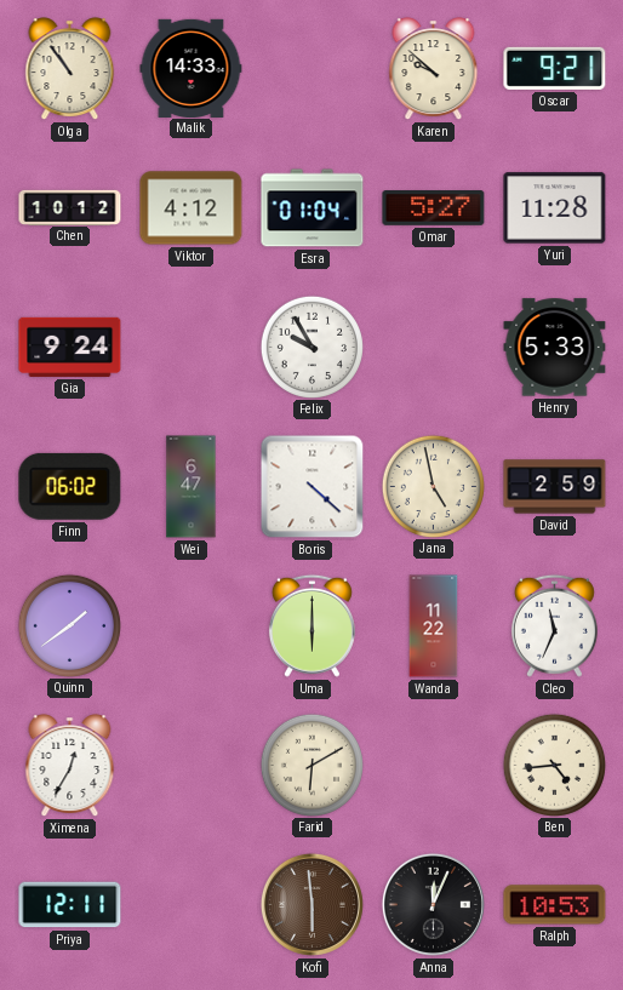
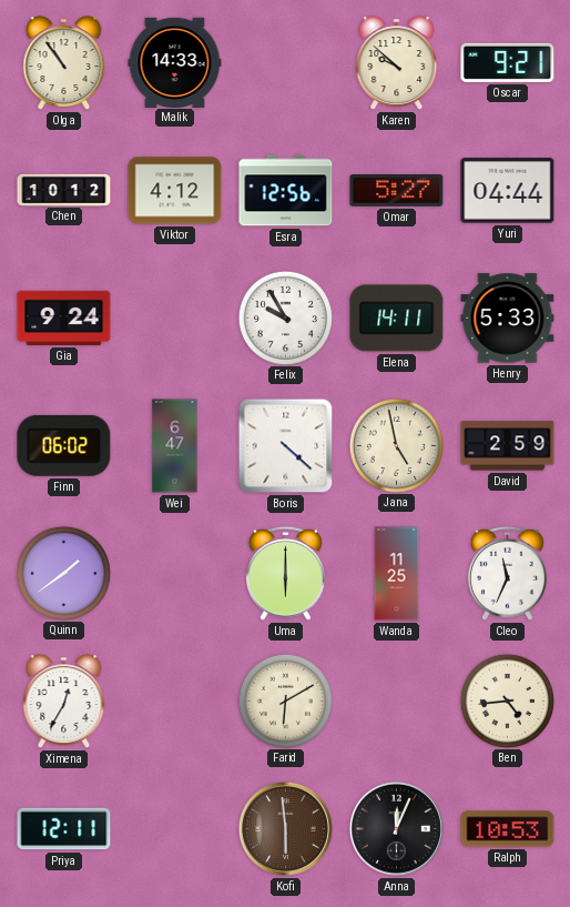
Esra: 01:04 -> 12:56
Yuri: 11:28 -> 04:44
Elena: none -> 14:11
Wanda: 11:22 -> 11:25
